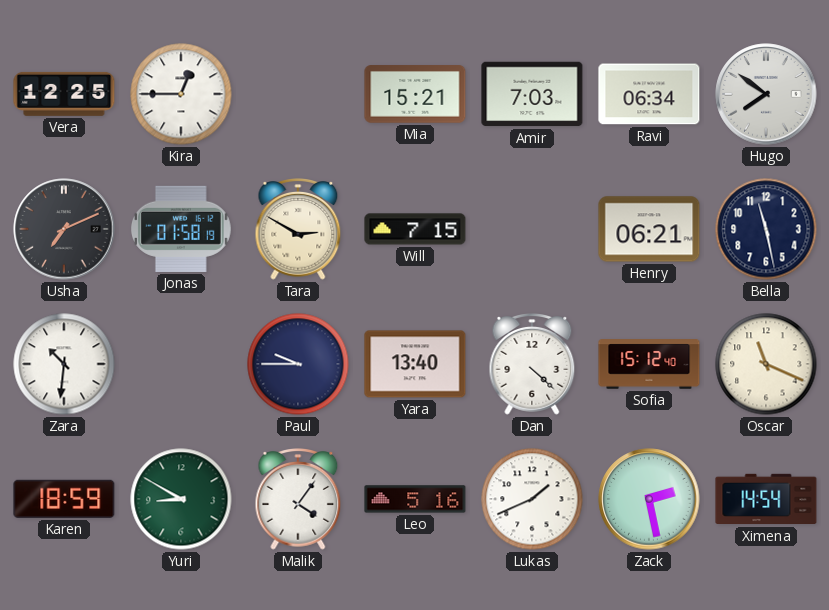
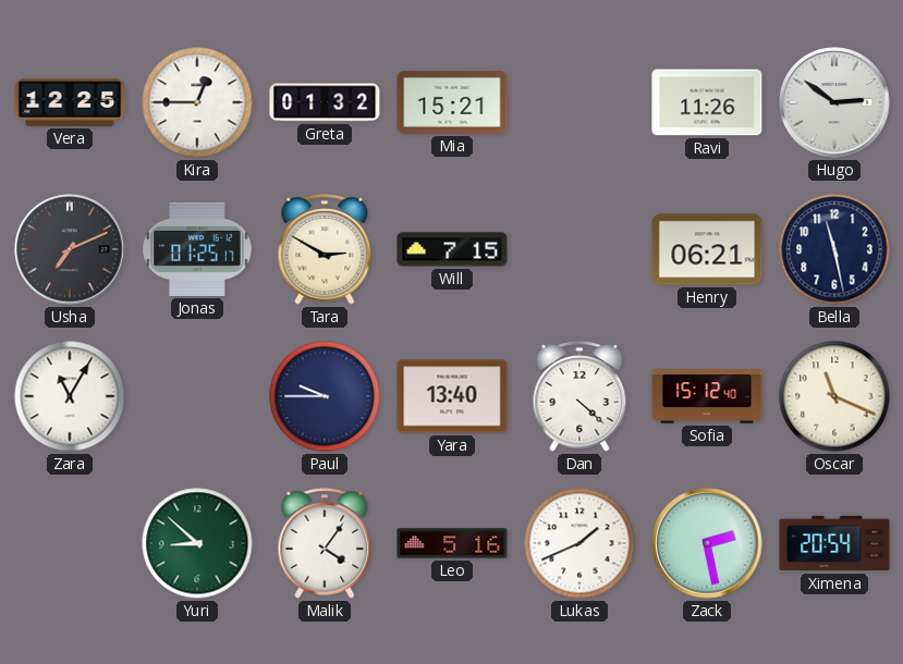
Greta: none -> 01:32
Amir: 7:03 -> none
Ravi: 06:34 -> 11:26
Hugo: 7:51 -> 2:51
Jonas: 01:58 -> 01:25
Zara: 10:31 -> 11:05
Karen: 18:59 -> none
Yuri: 8:50 -> 8:52
Ximena: 14:54 -> 20:54
